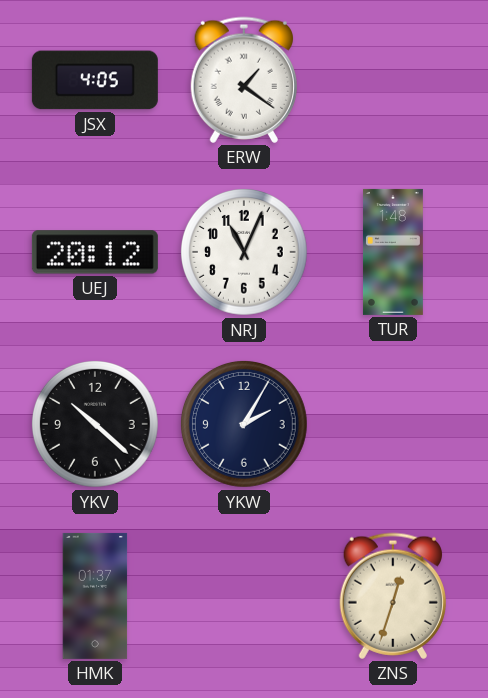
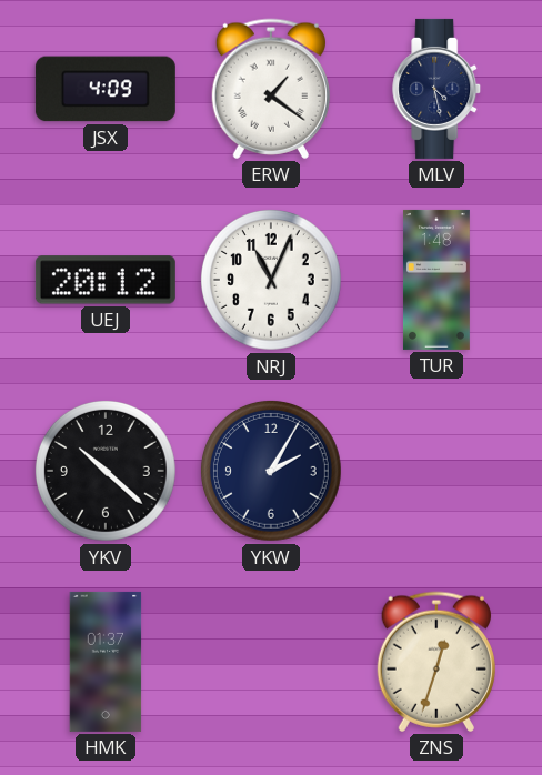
JSX: 4:05 -> 4:09
MLV: none -> 4:28
